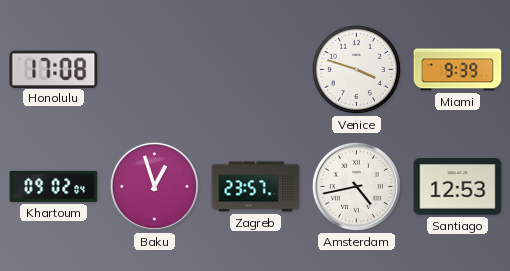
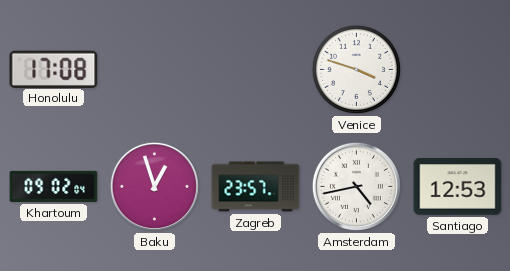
Miami: 9:39 -> none
